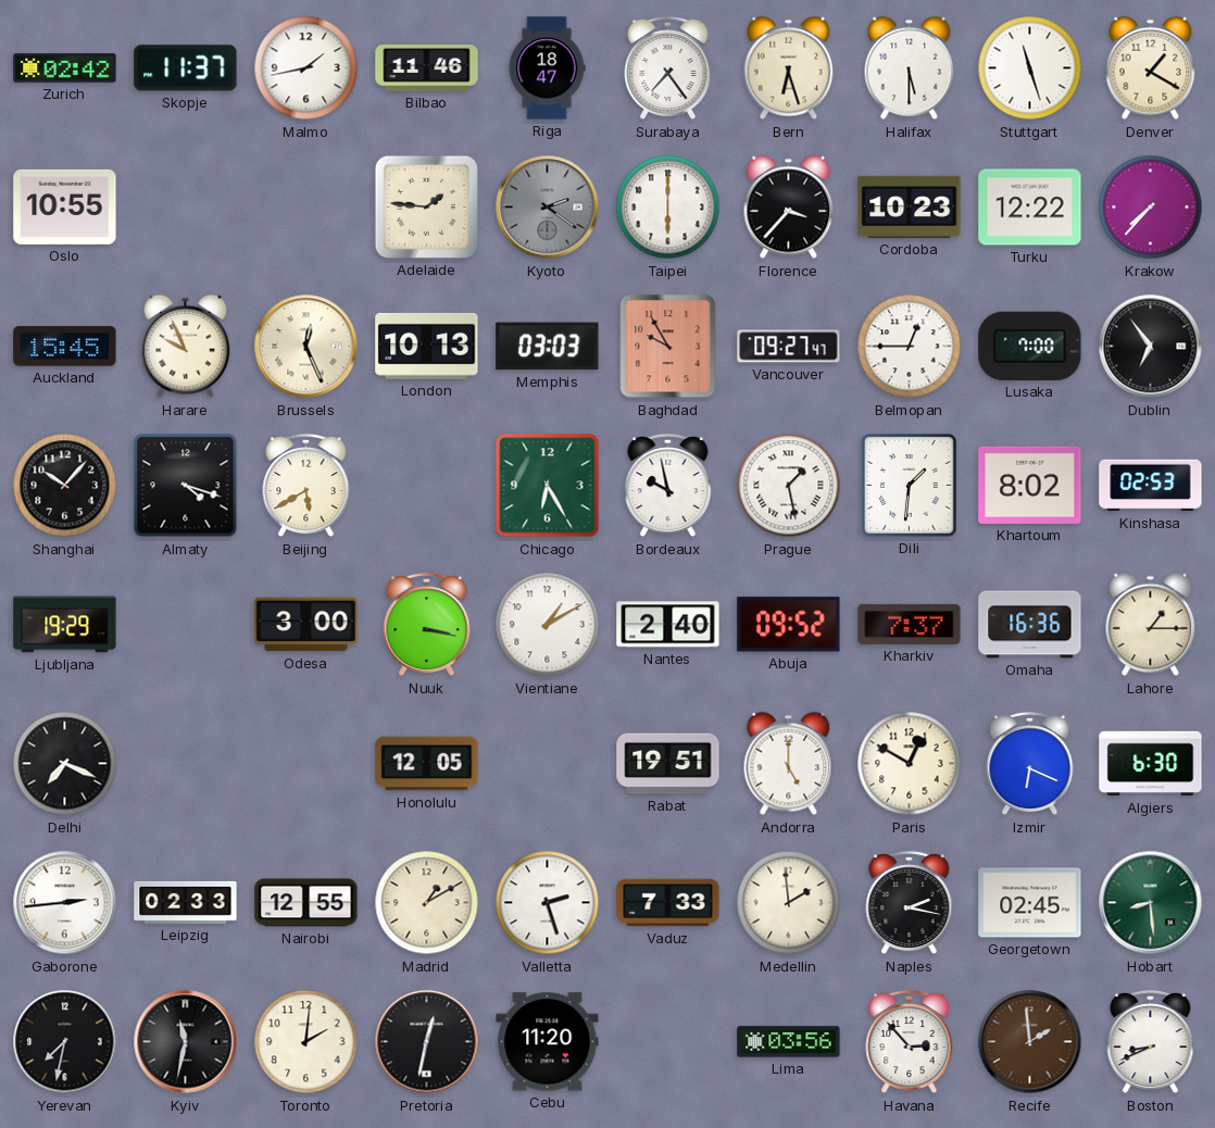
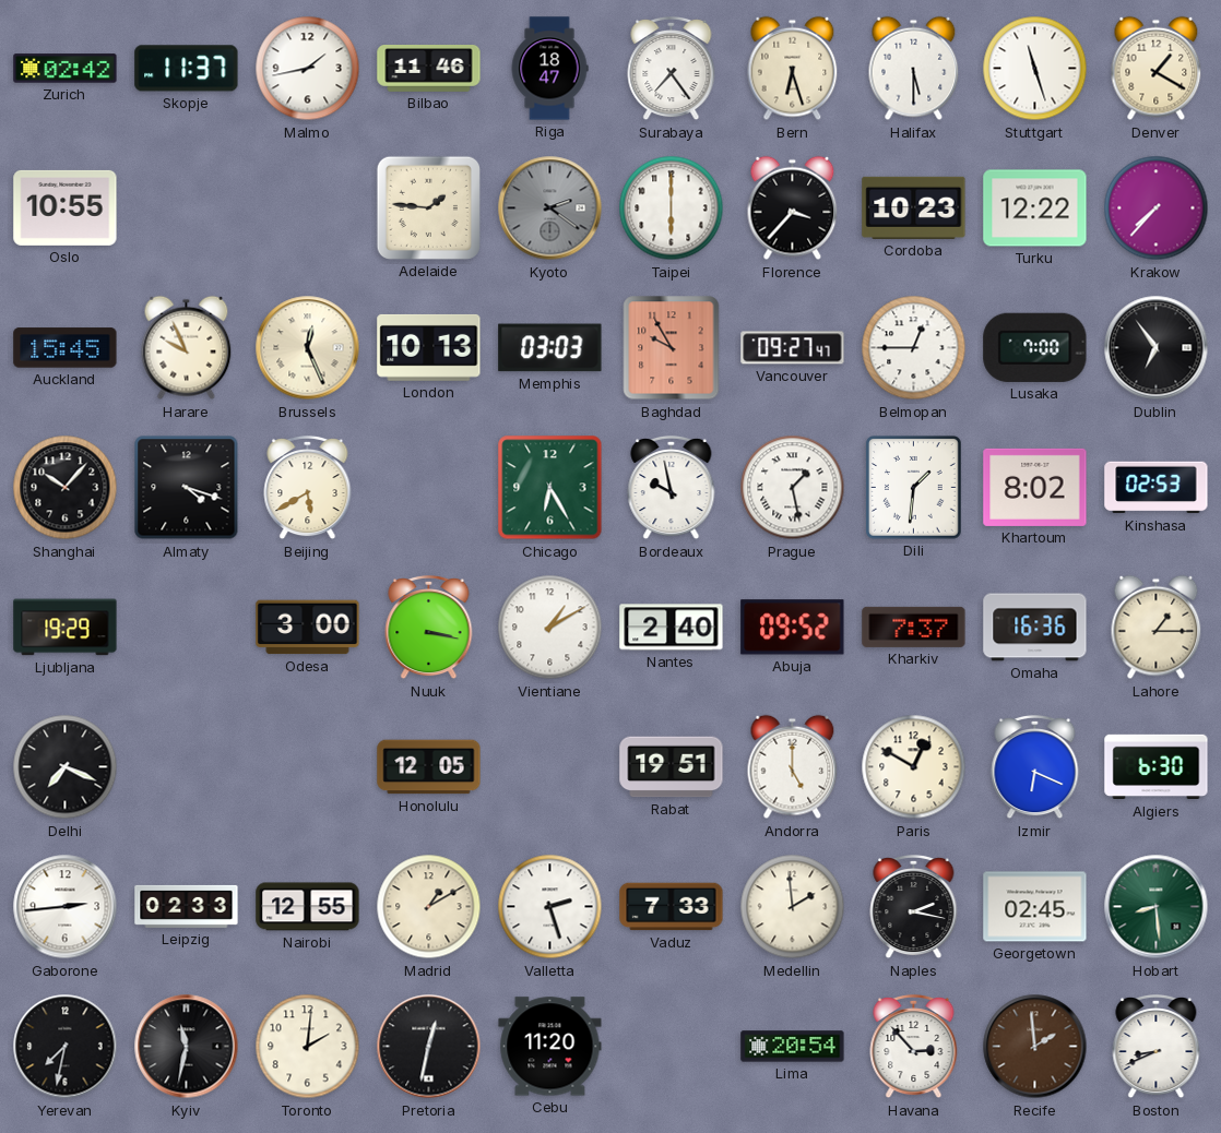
Lima: 03:56 -> 20:54
